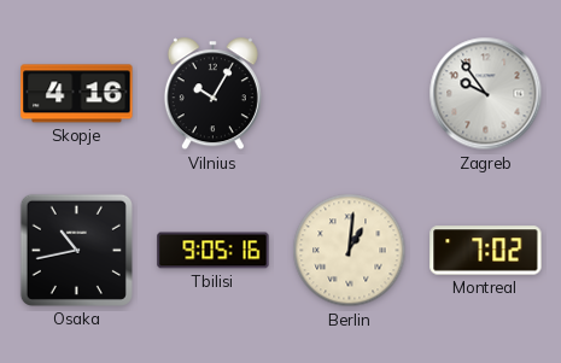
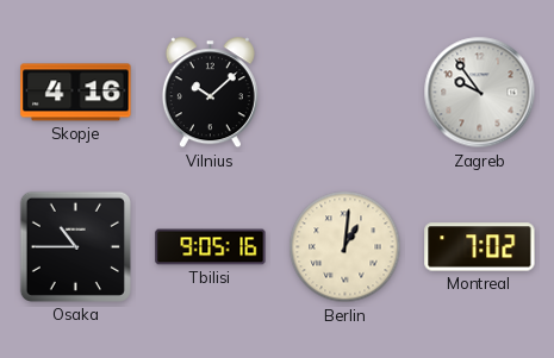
Vilnius: 10:05 -> 10:08
Osaka: 10:43 -> 10:45
